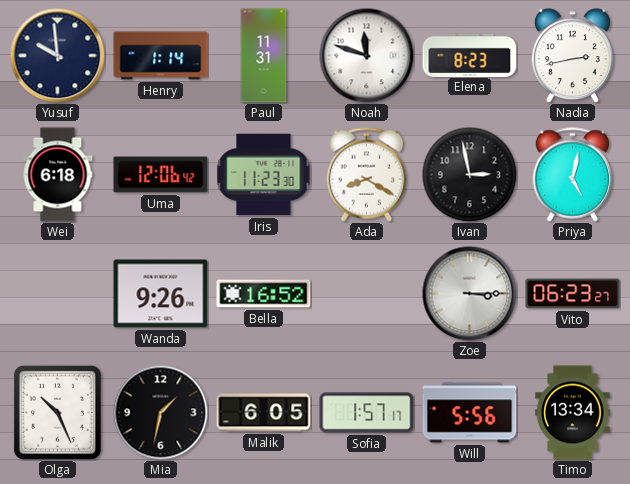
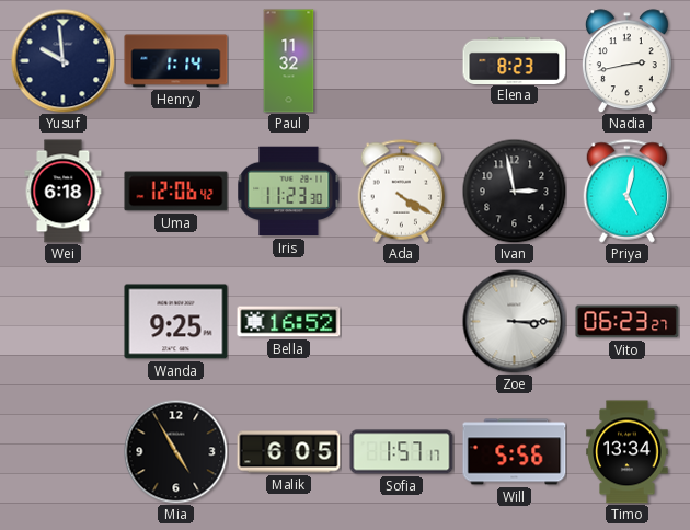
Paul: 11:31 -> 11:32
Noah: 11:48 -> none
Ada: 8:20 -> 4:20
Wanda: 9:26 -> 9:25
Olga: 10:26 -> none
Mia: 1:32 -> 4:55
